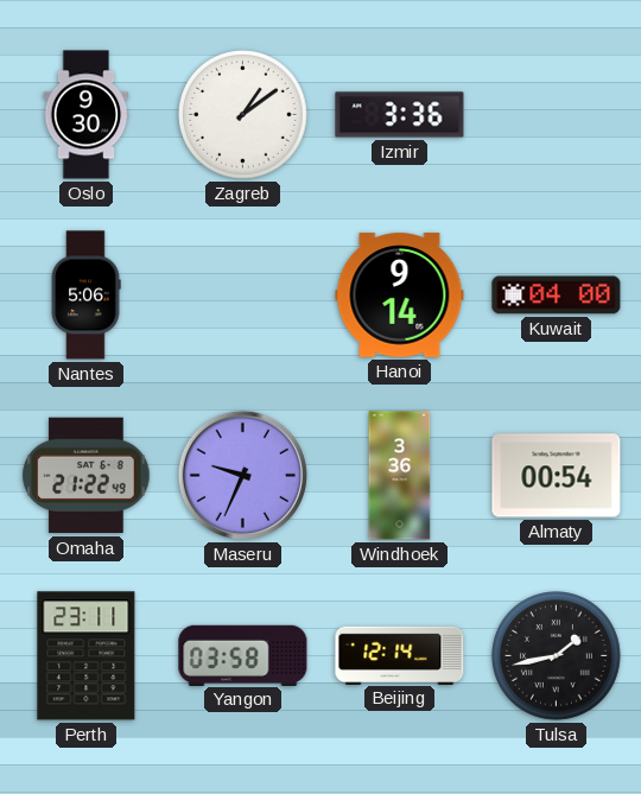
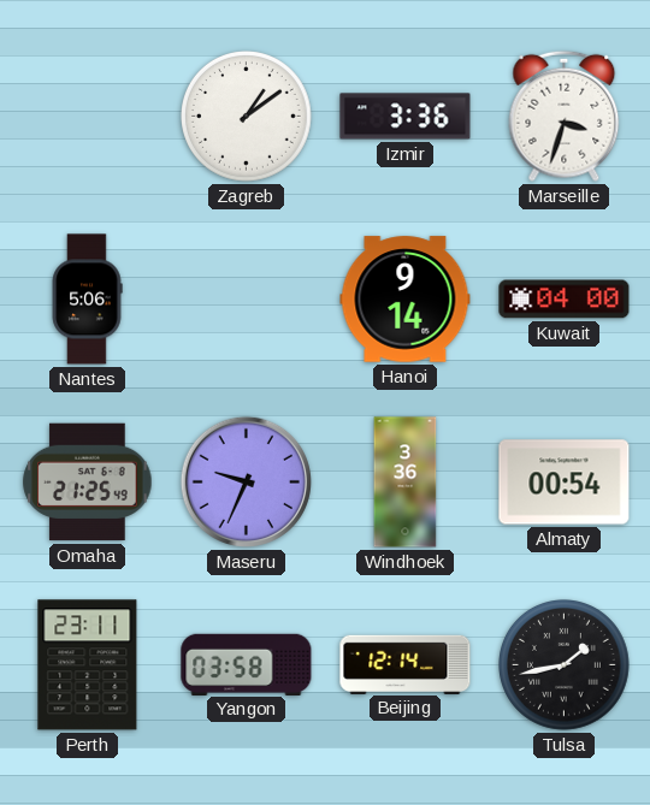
Oslo: 9:30 -> none
Marseille: none -> 3:33
Omaha: 21:22 -> 21:25
